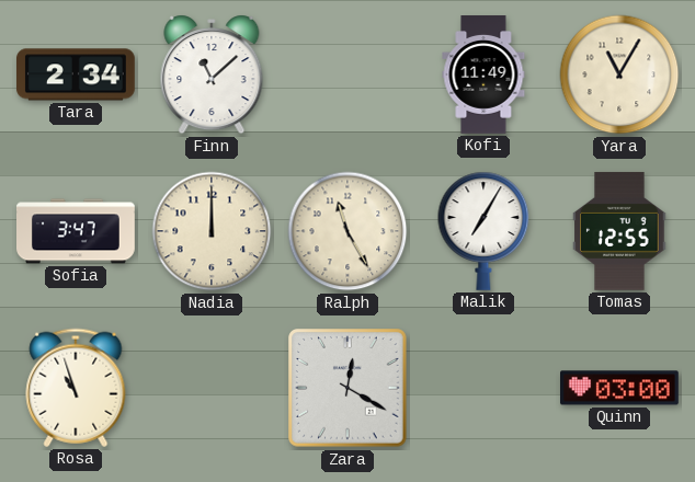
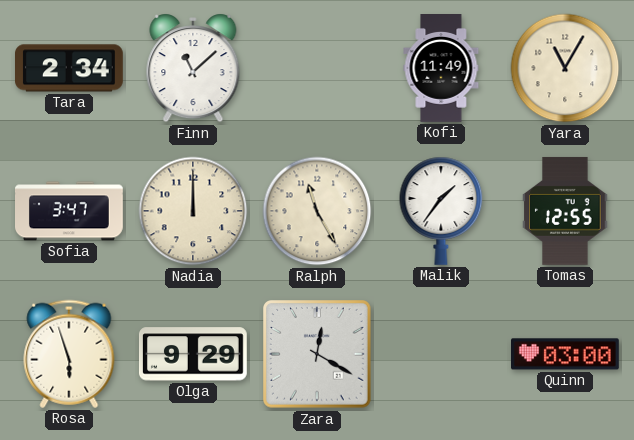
Malik: 7:05 -> 1:36
Rosa: 10:57 -> 5:57
Olga: none -> 9:29
